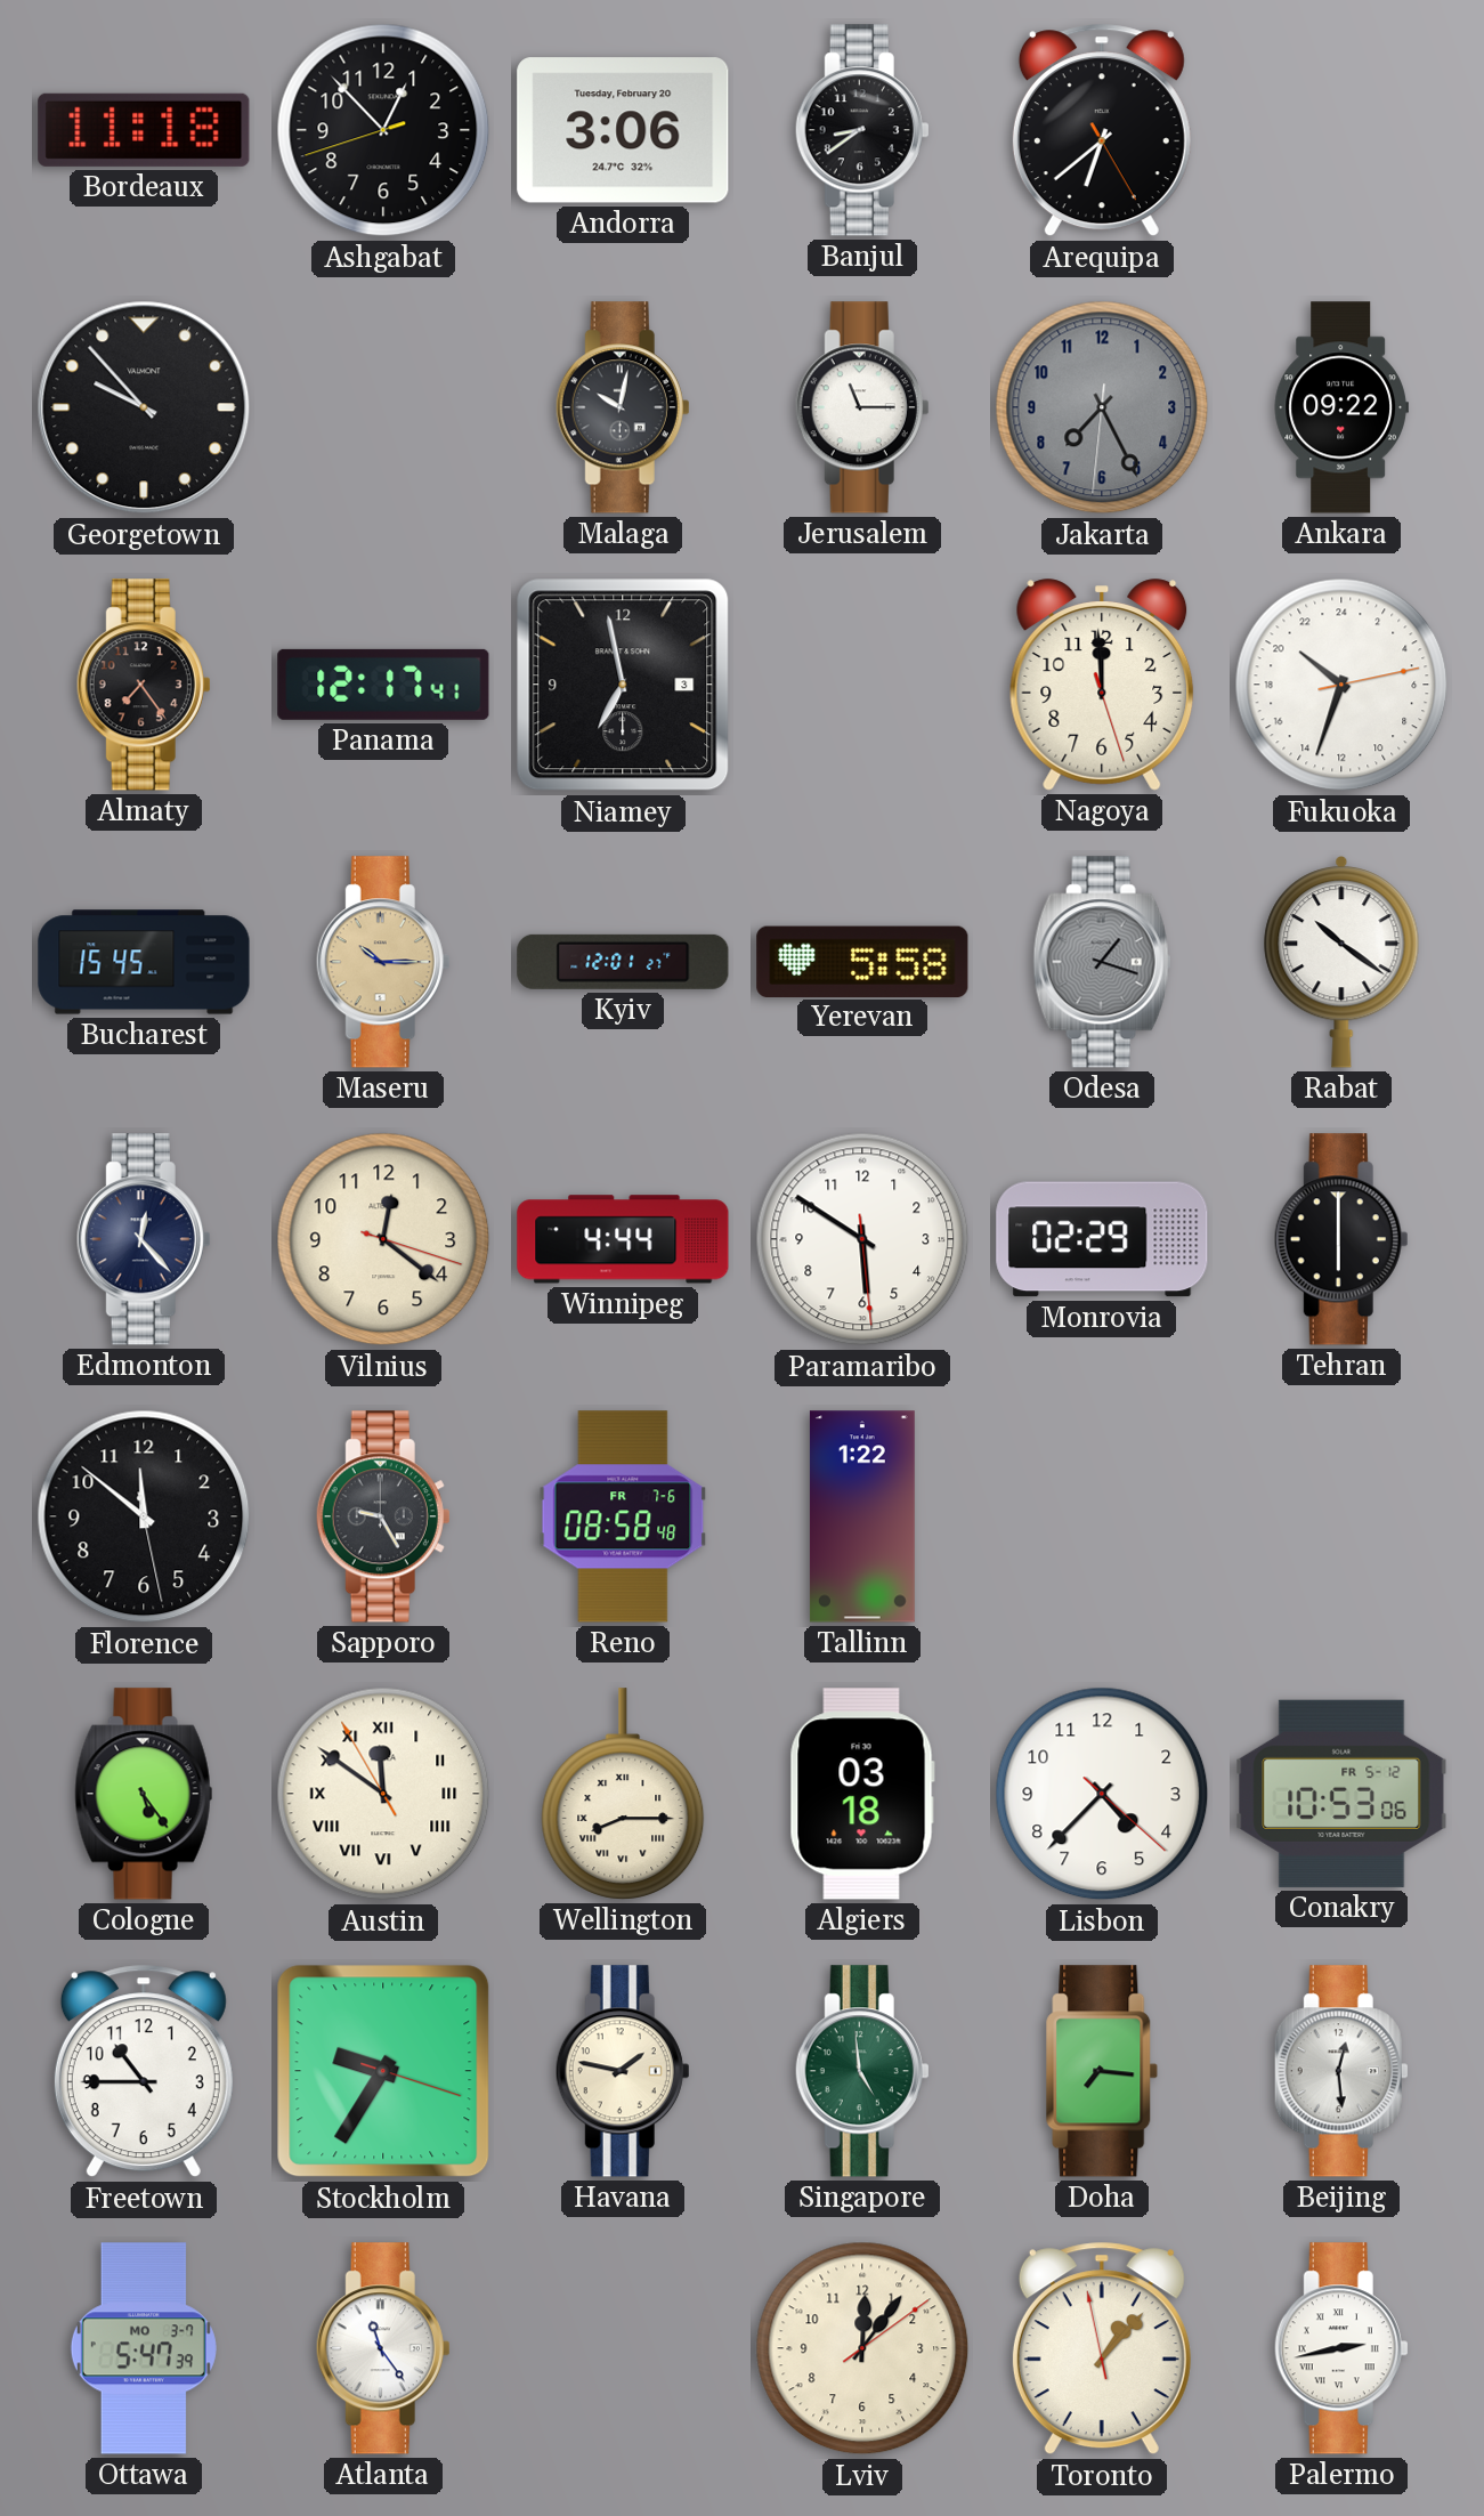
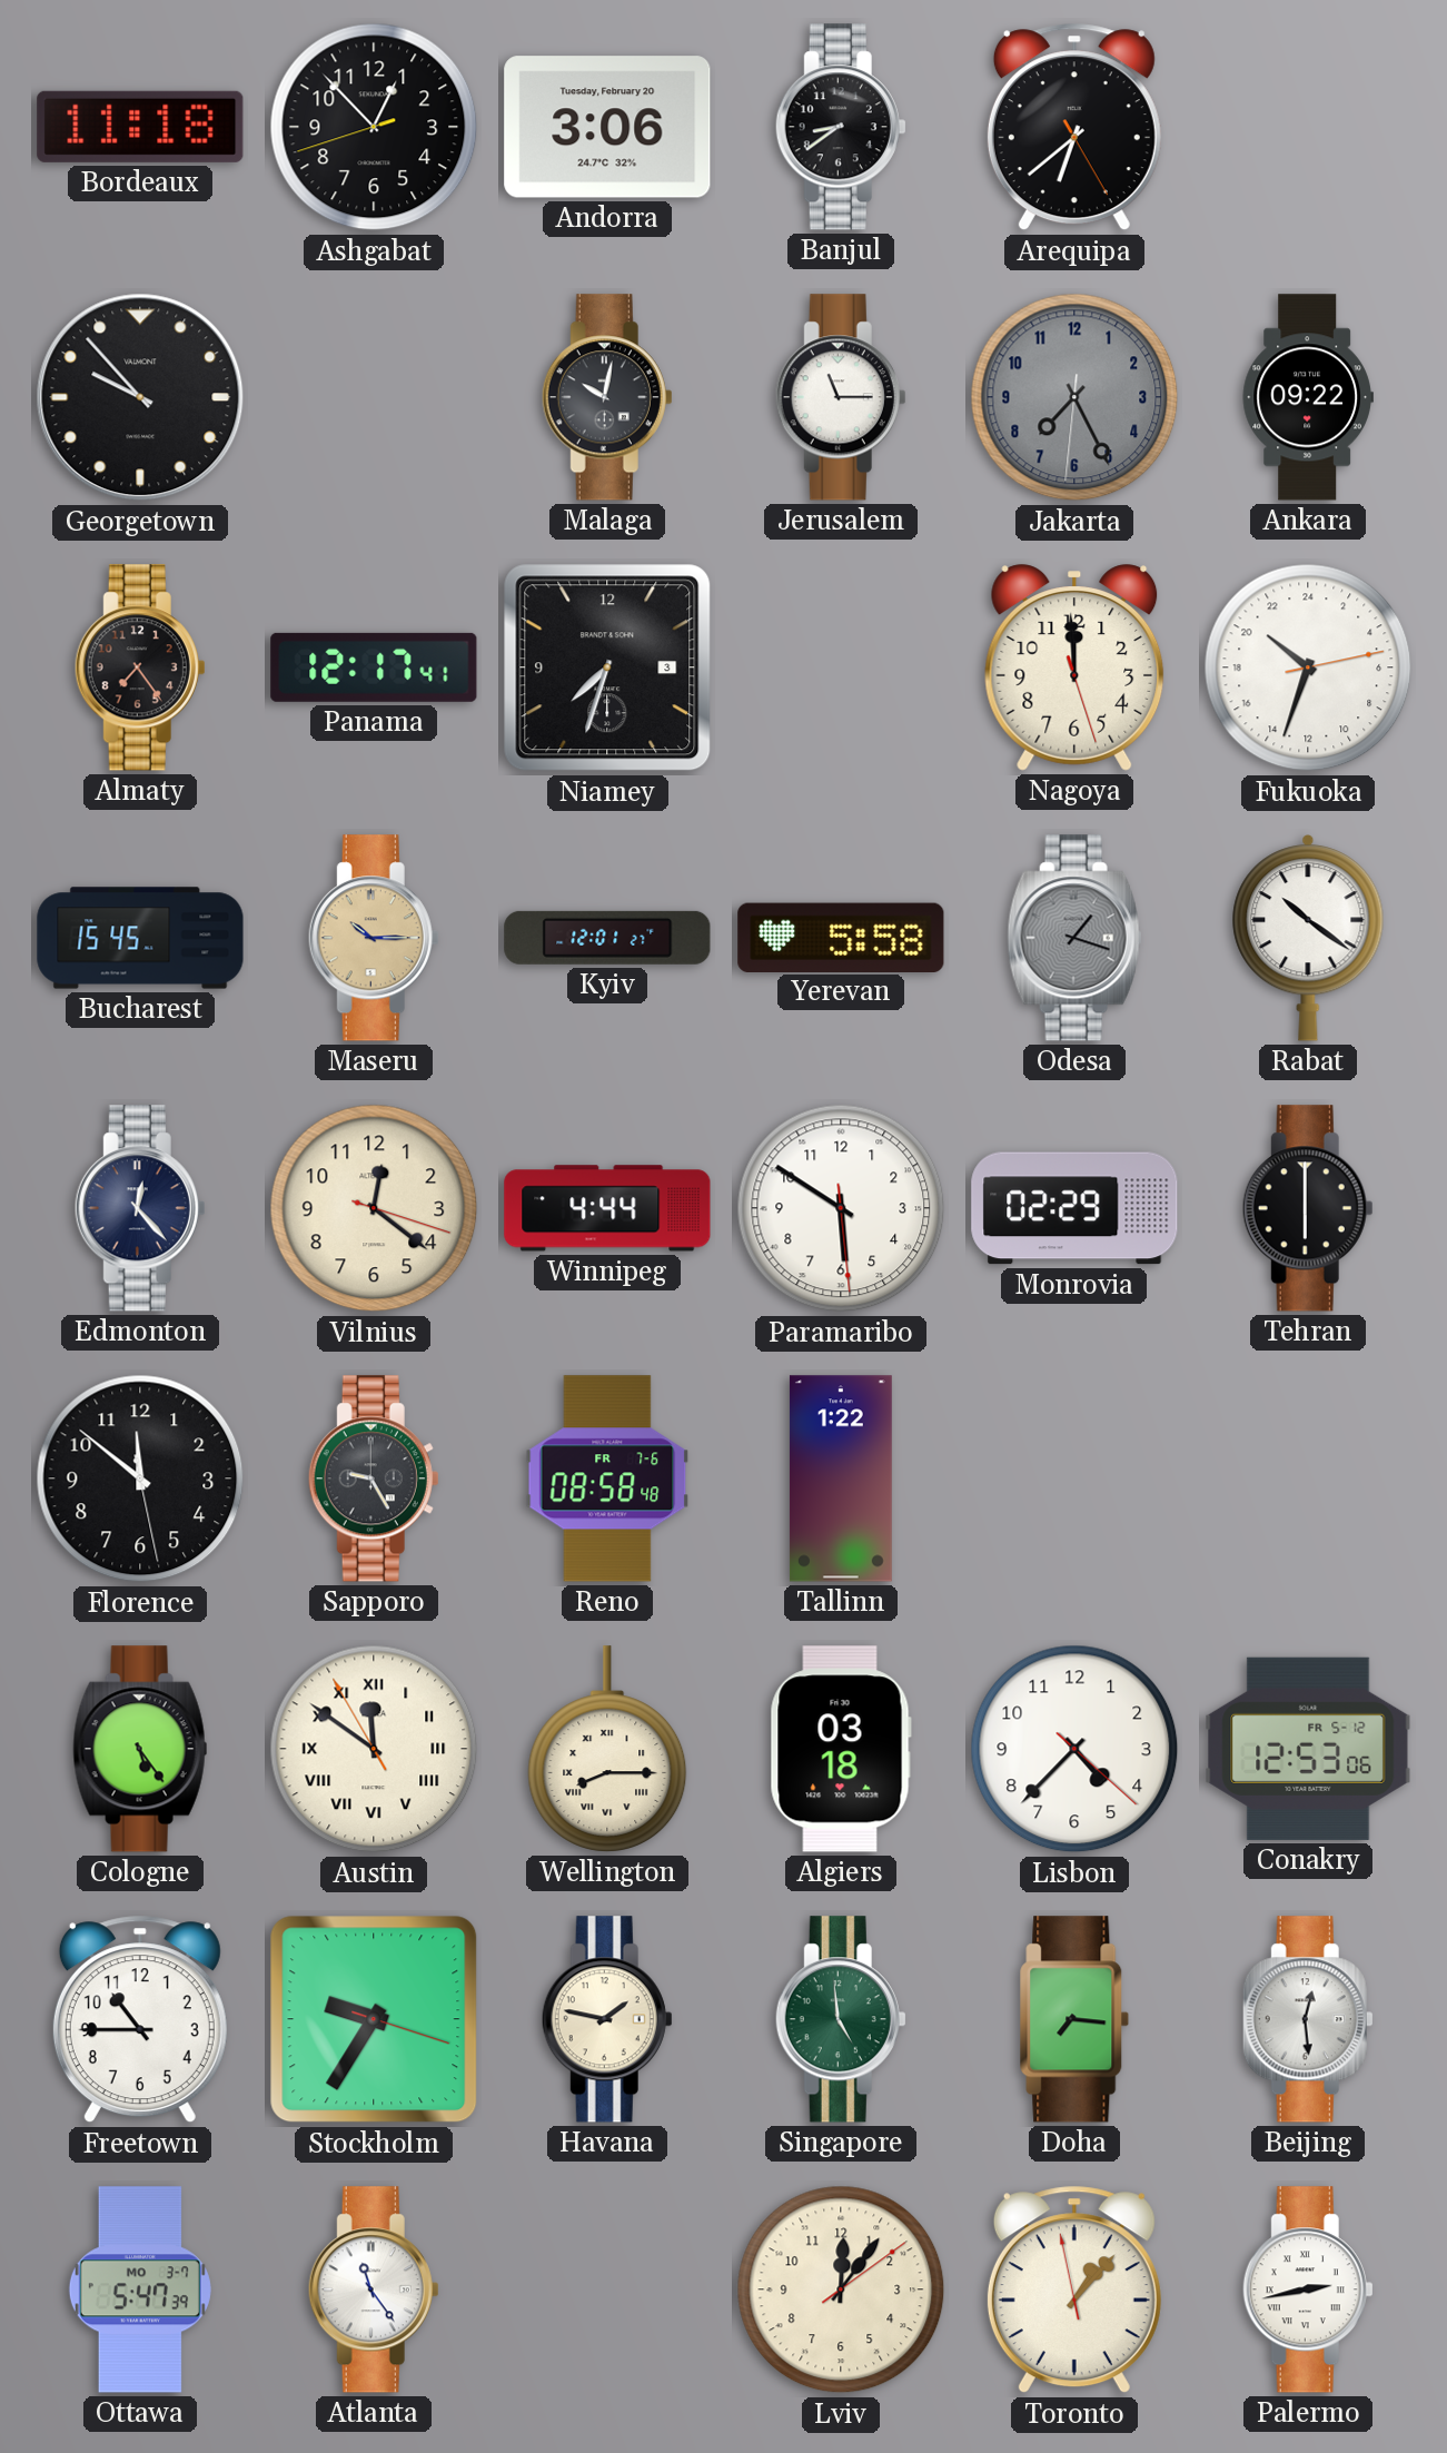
Niamey: 6:58 -> 7:33
Conakry: 10:53 -> 12:53
